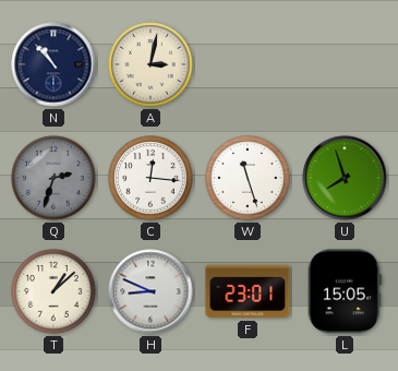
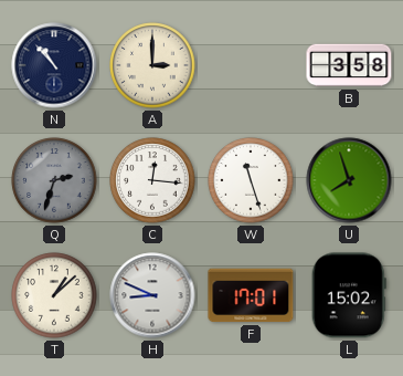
A: 3:02 -> 3:00
B: none -> 3:58
F: 23:01 -> 17:01
L: 15:05 -> 15:02
